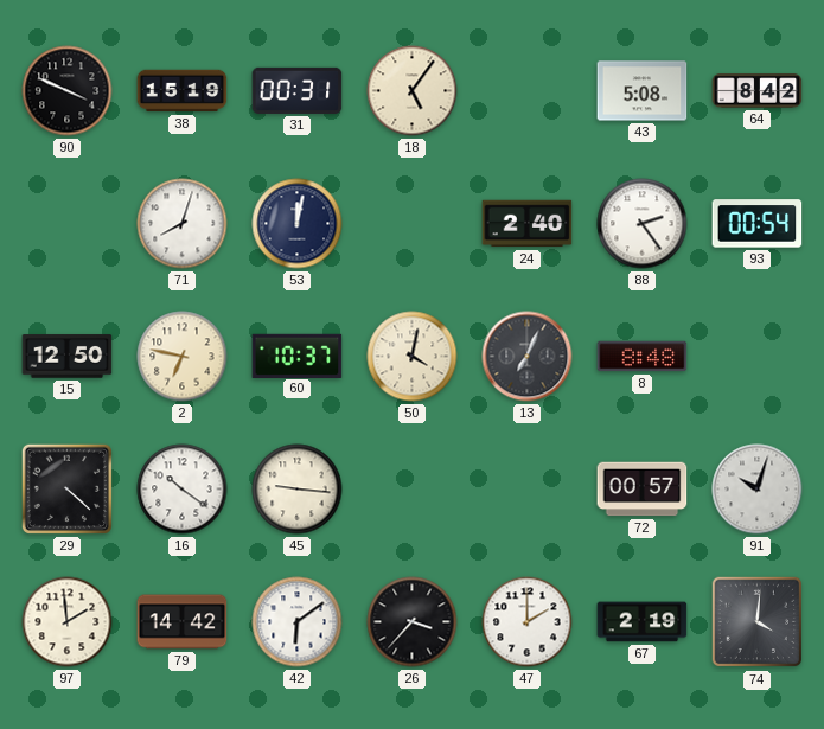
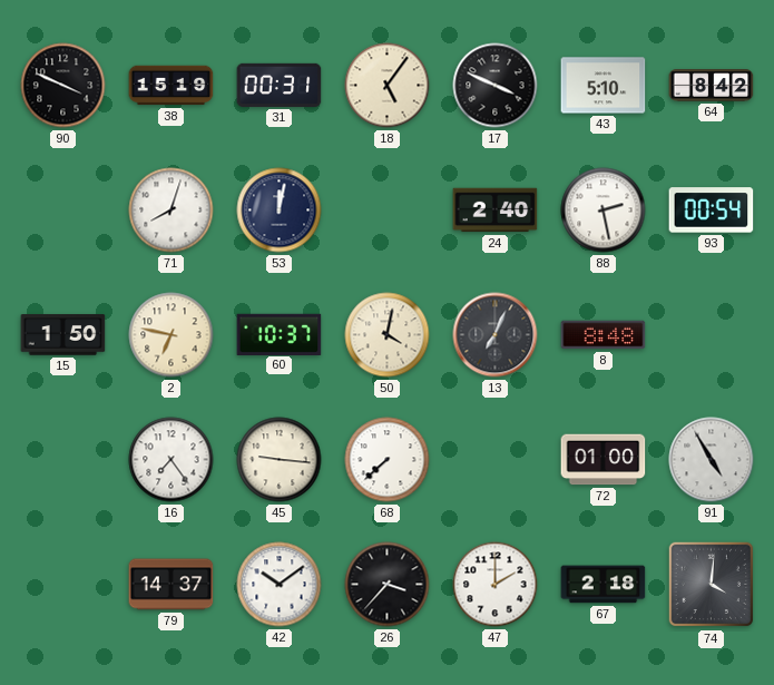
17: none -> 3:49
43: 5:08 -> 5:10
88: 2:24 -> 2:28
15: 12:50 -> 1:50
29: 4:22 -> none
16: 10:21 -> 7:24
68: none -> 7:38
72: 00:57 -> 01:00
91: 10:03 -> 4:55
97: 1:59 -> none
79: 14:42 -> 14:37
42: 6:09 -> 10:09
67: 2:19 -> 2:18
